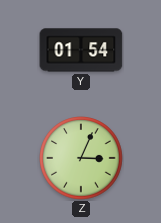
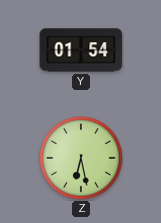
Z: 3:04 -> 6:28
